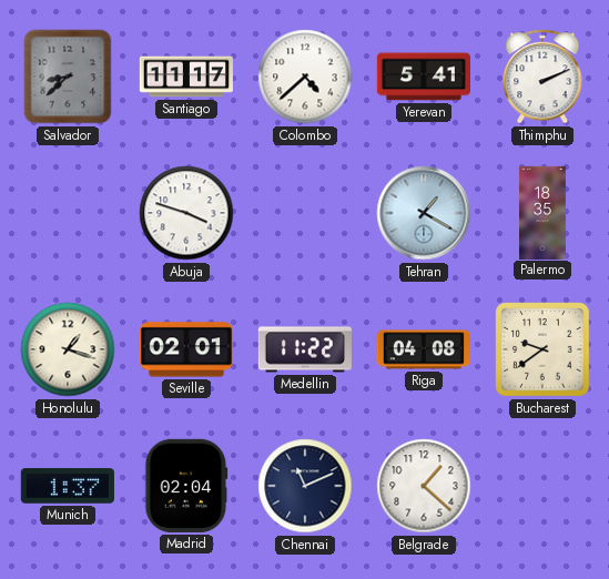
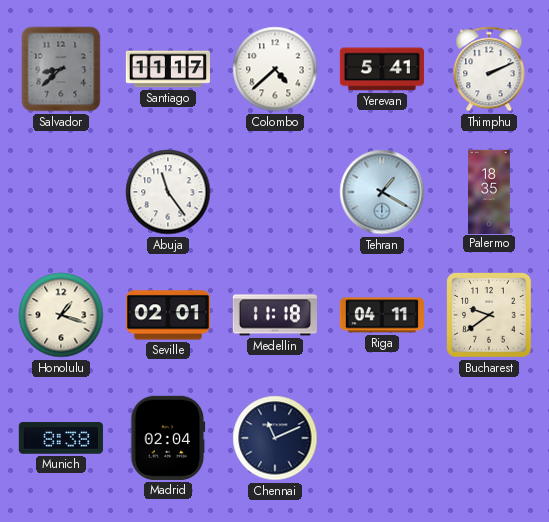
Abuja: 3:48 -> 11:24
Medellin: 11:22 -> 11:18
Riga: 04:08 -> 04:11
Munich: 1:37 -> 8:38
Belgrade: 1:22 -> none
